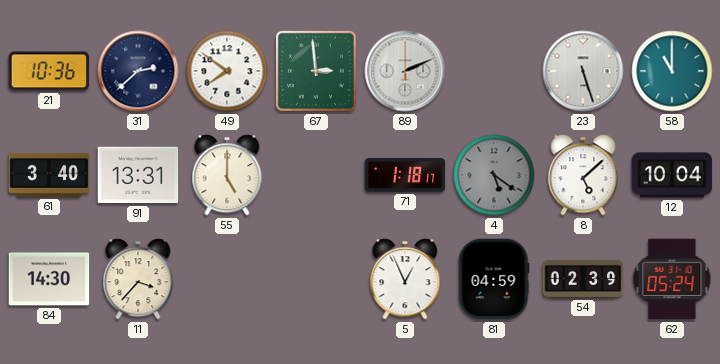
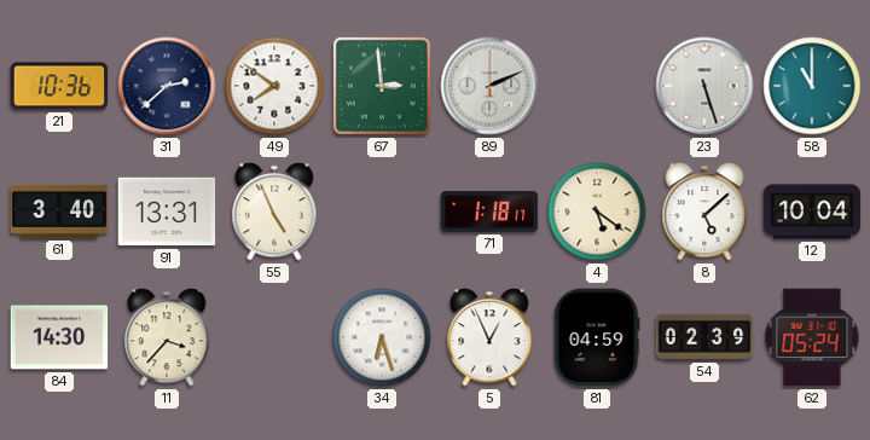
55: 5:00 -> 4:56
4 dial: grey -> cream
34: none -> 6:27
